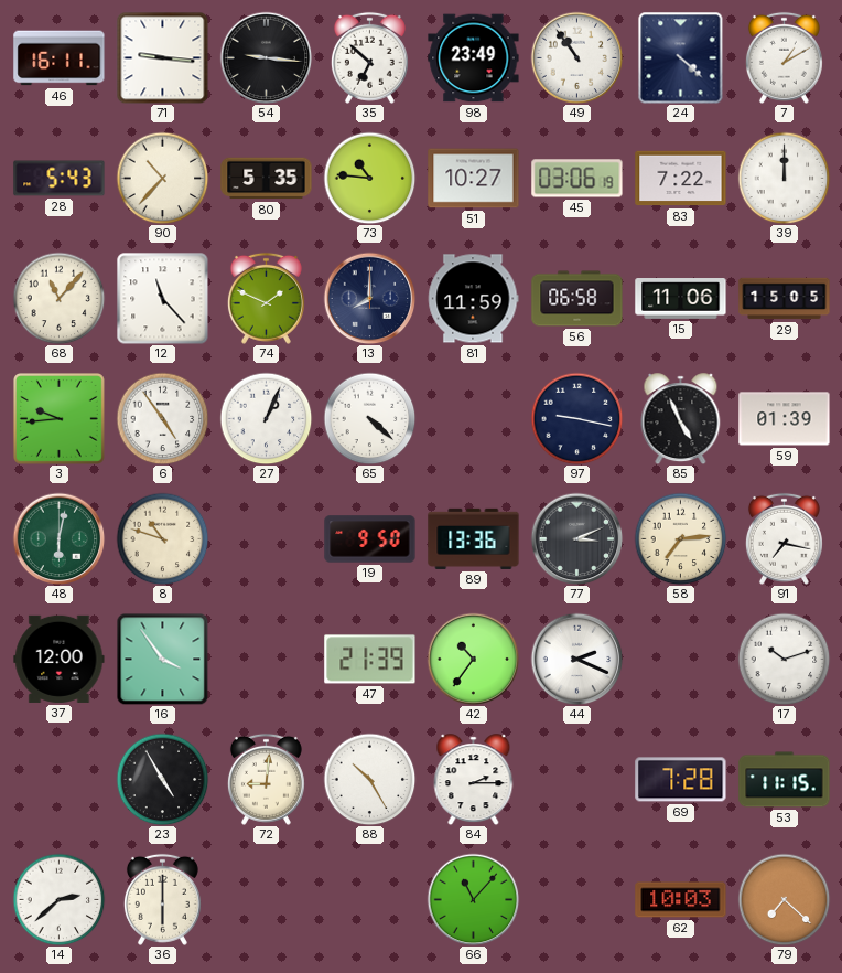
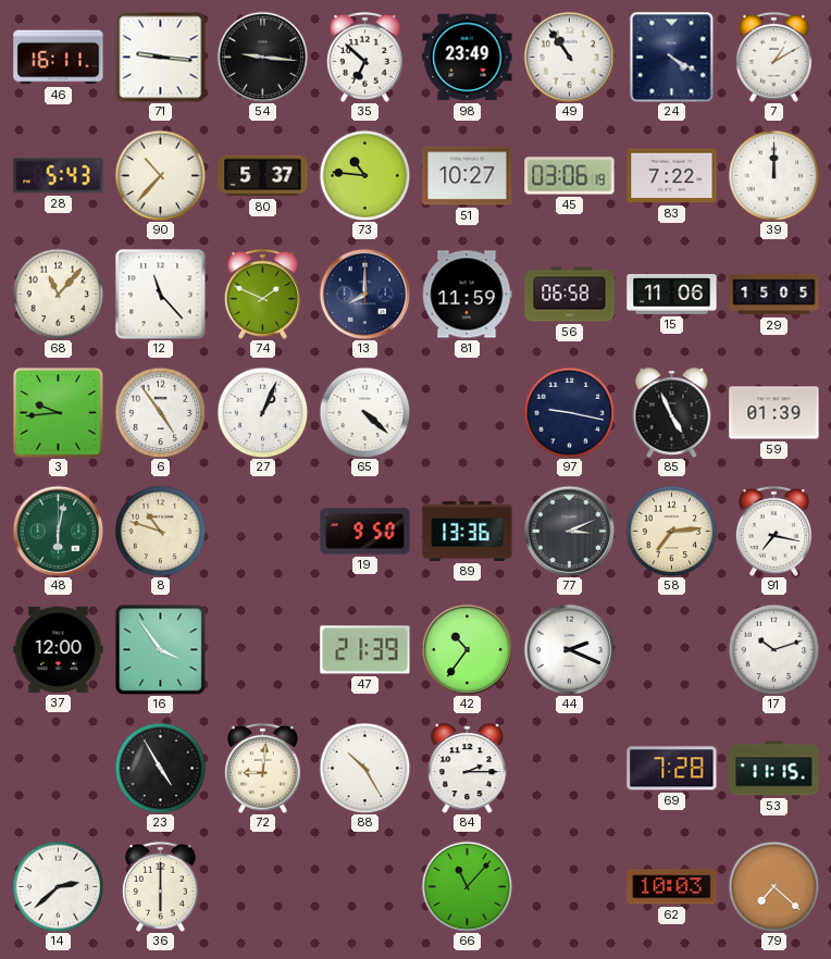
24: 4:22 -> 4:20
80: 5:35 -> 5:37
